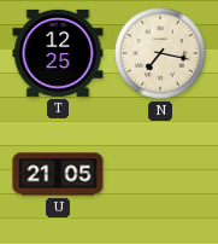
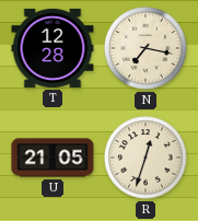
T: 12:25 -> 12:28
R: none -> 12:33
